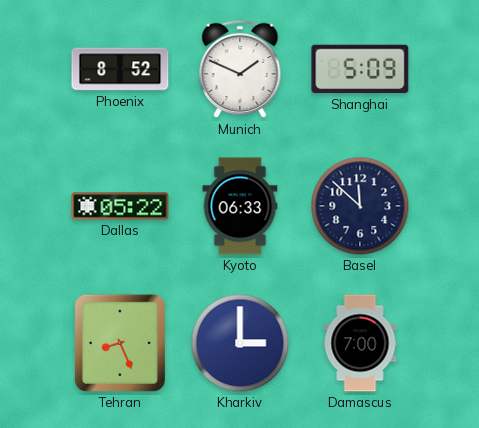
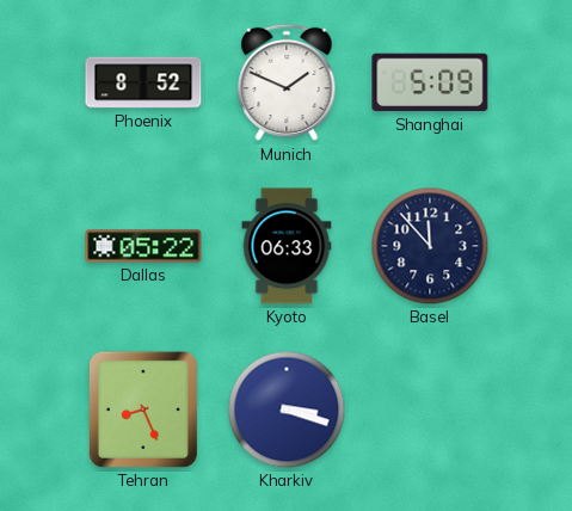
Basel: 11:52 -> 11:53
Kharkiv: 3:00 -> 3:18
Damascus: 7:00 -> none
